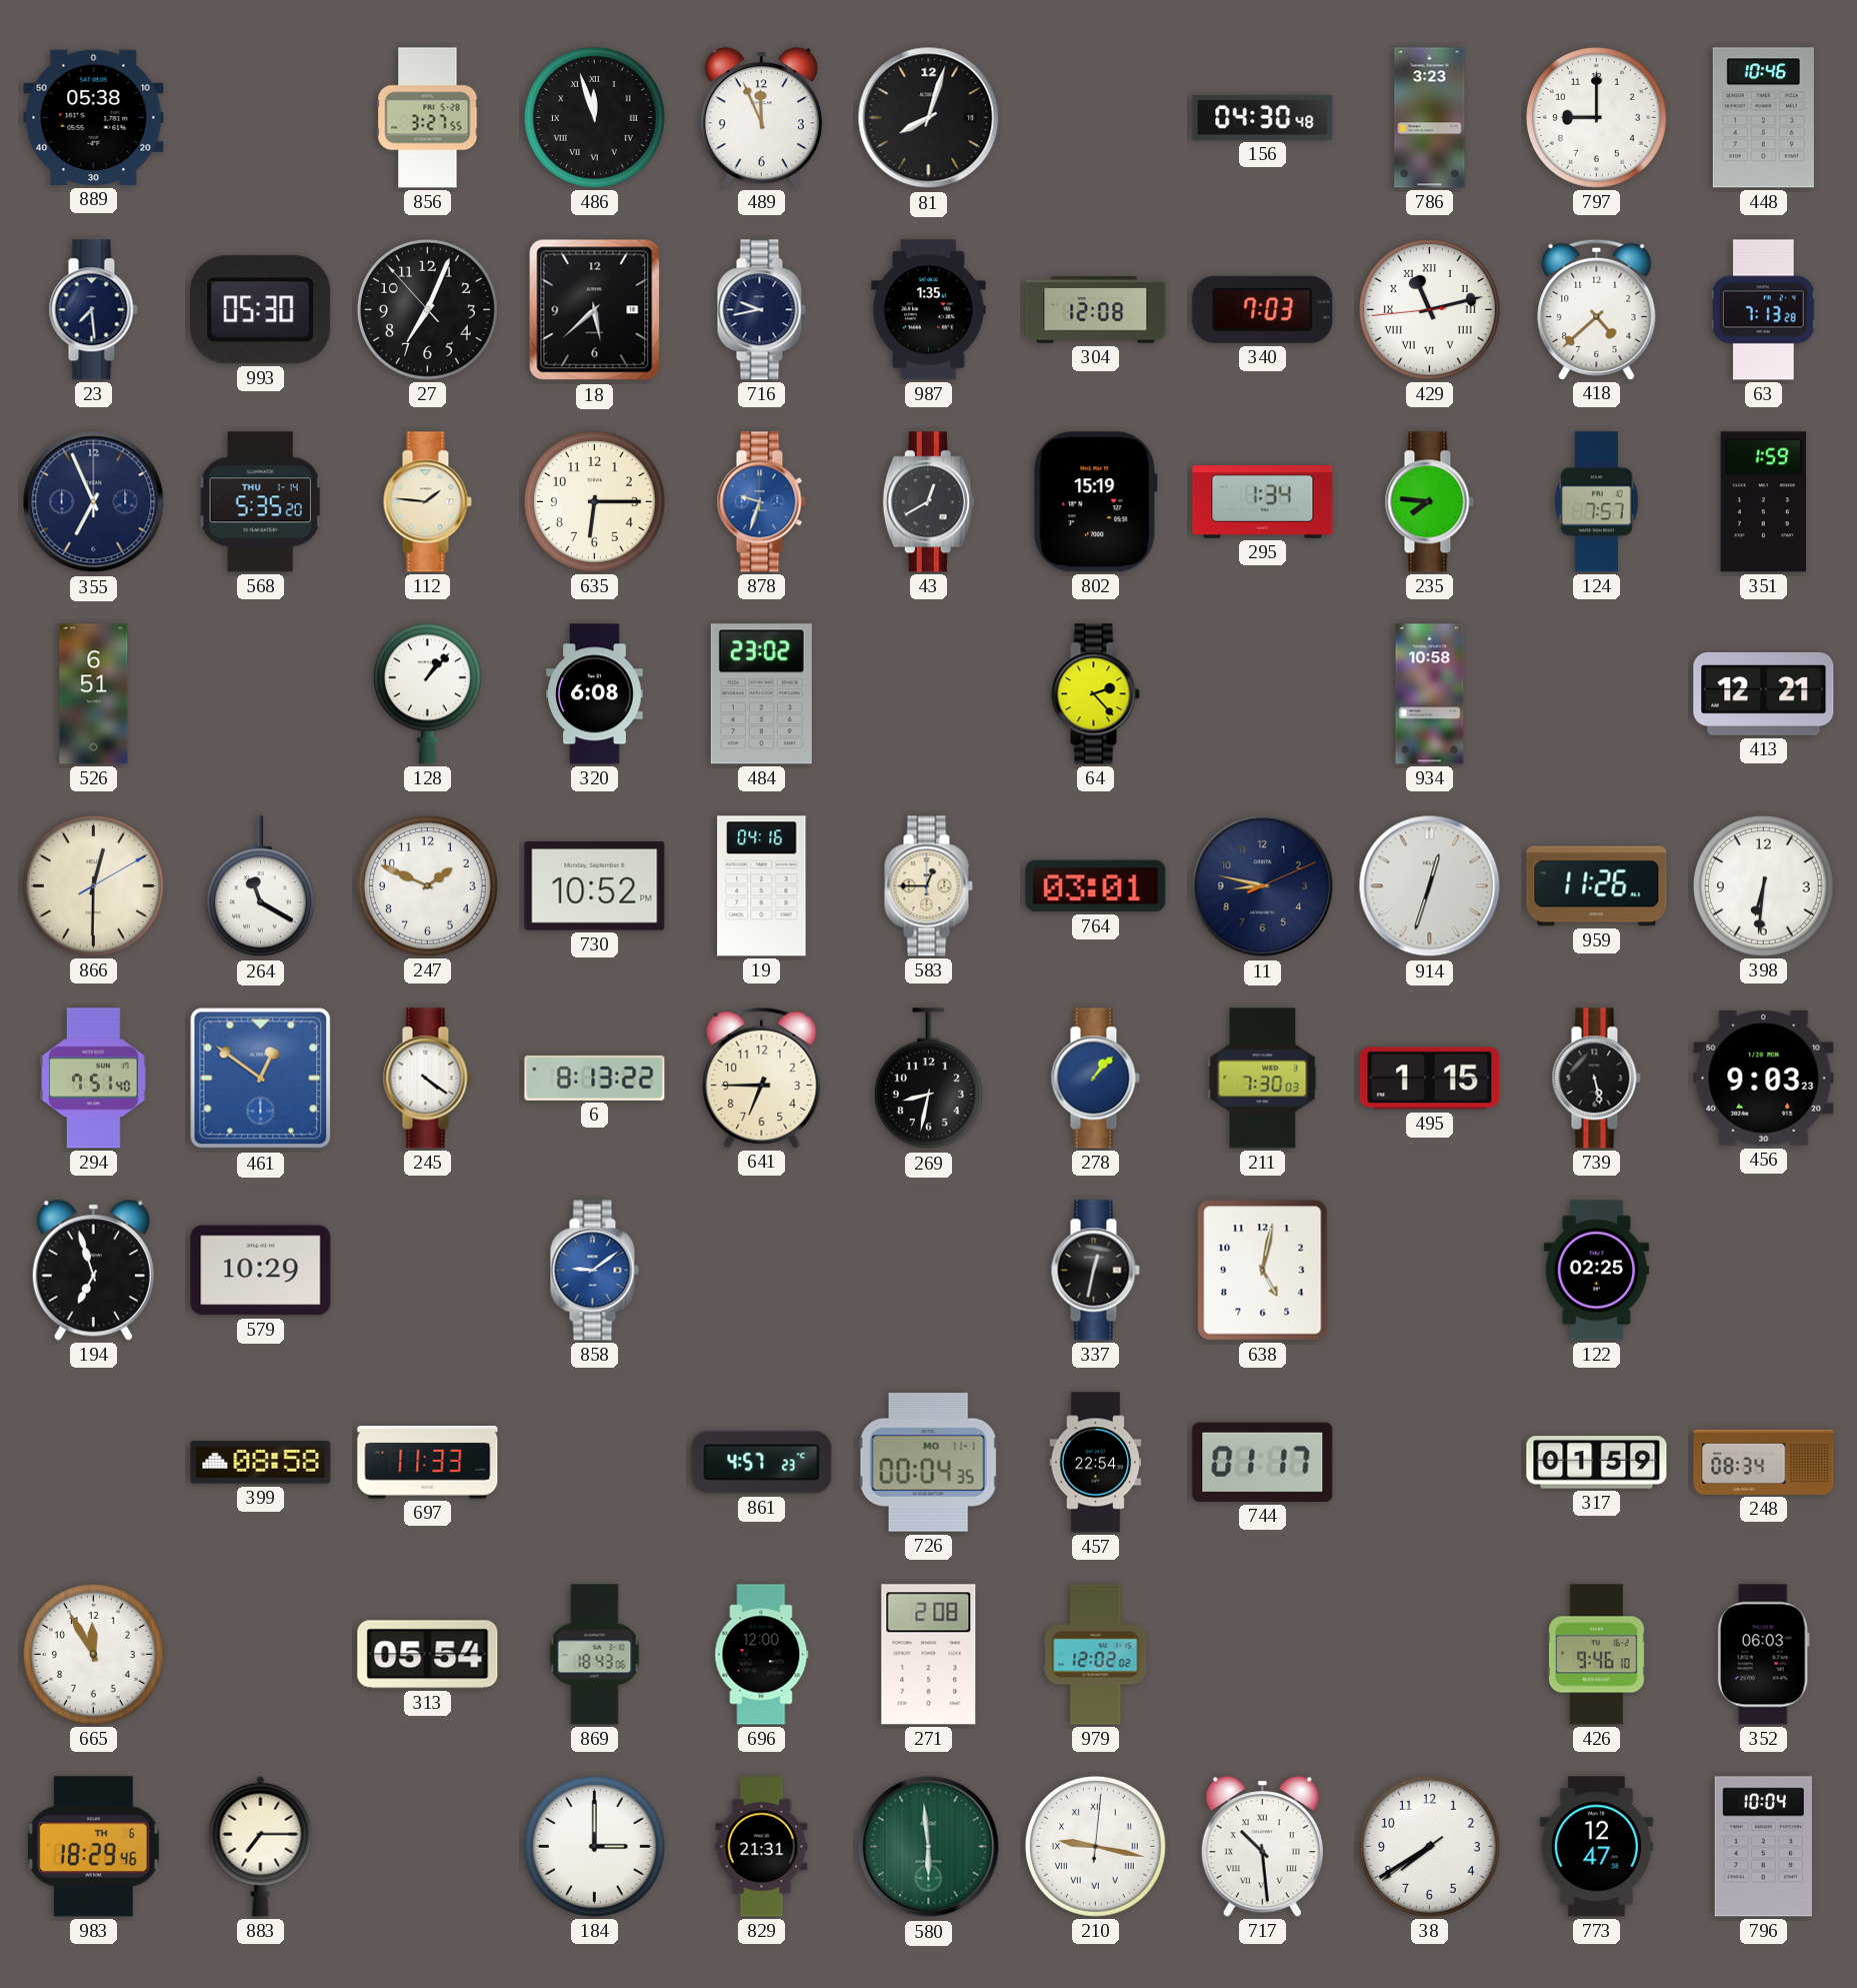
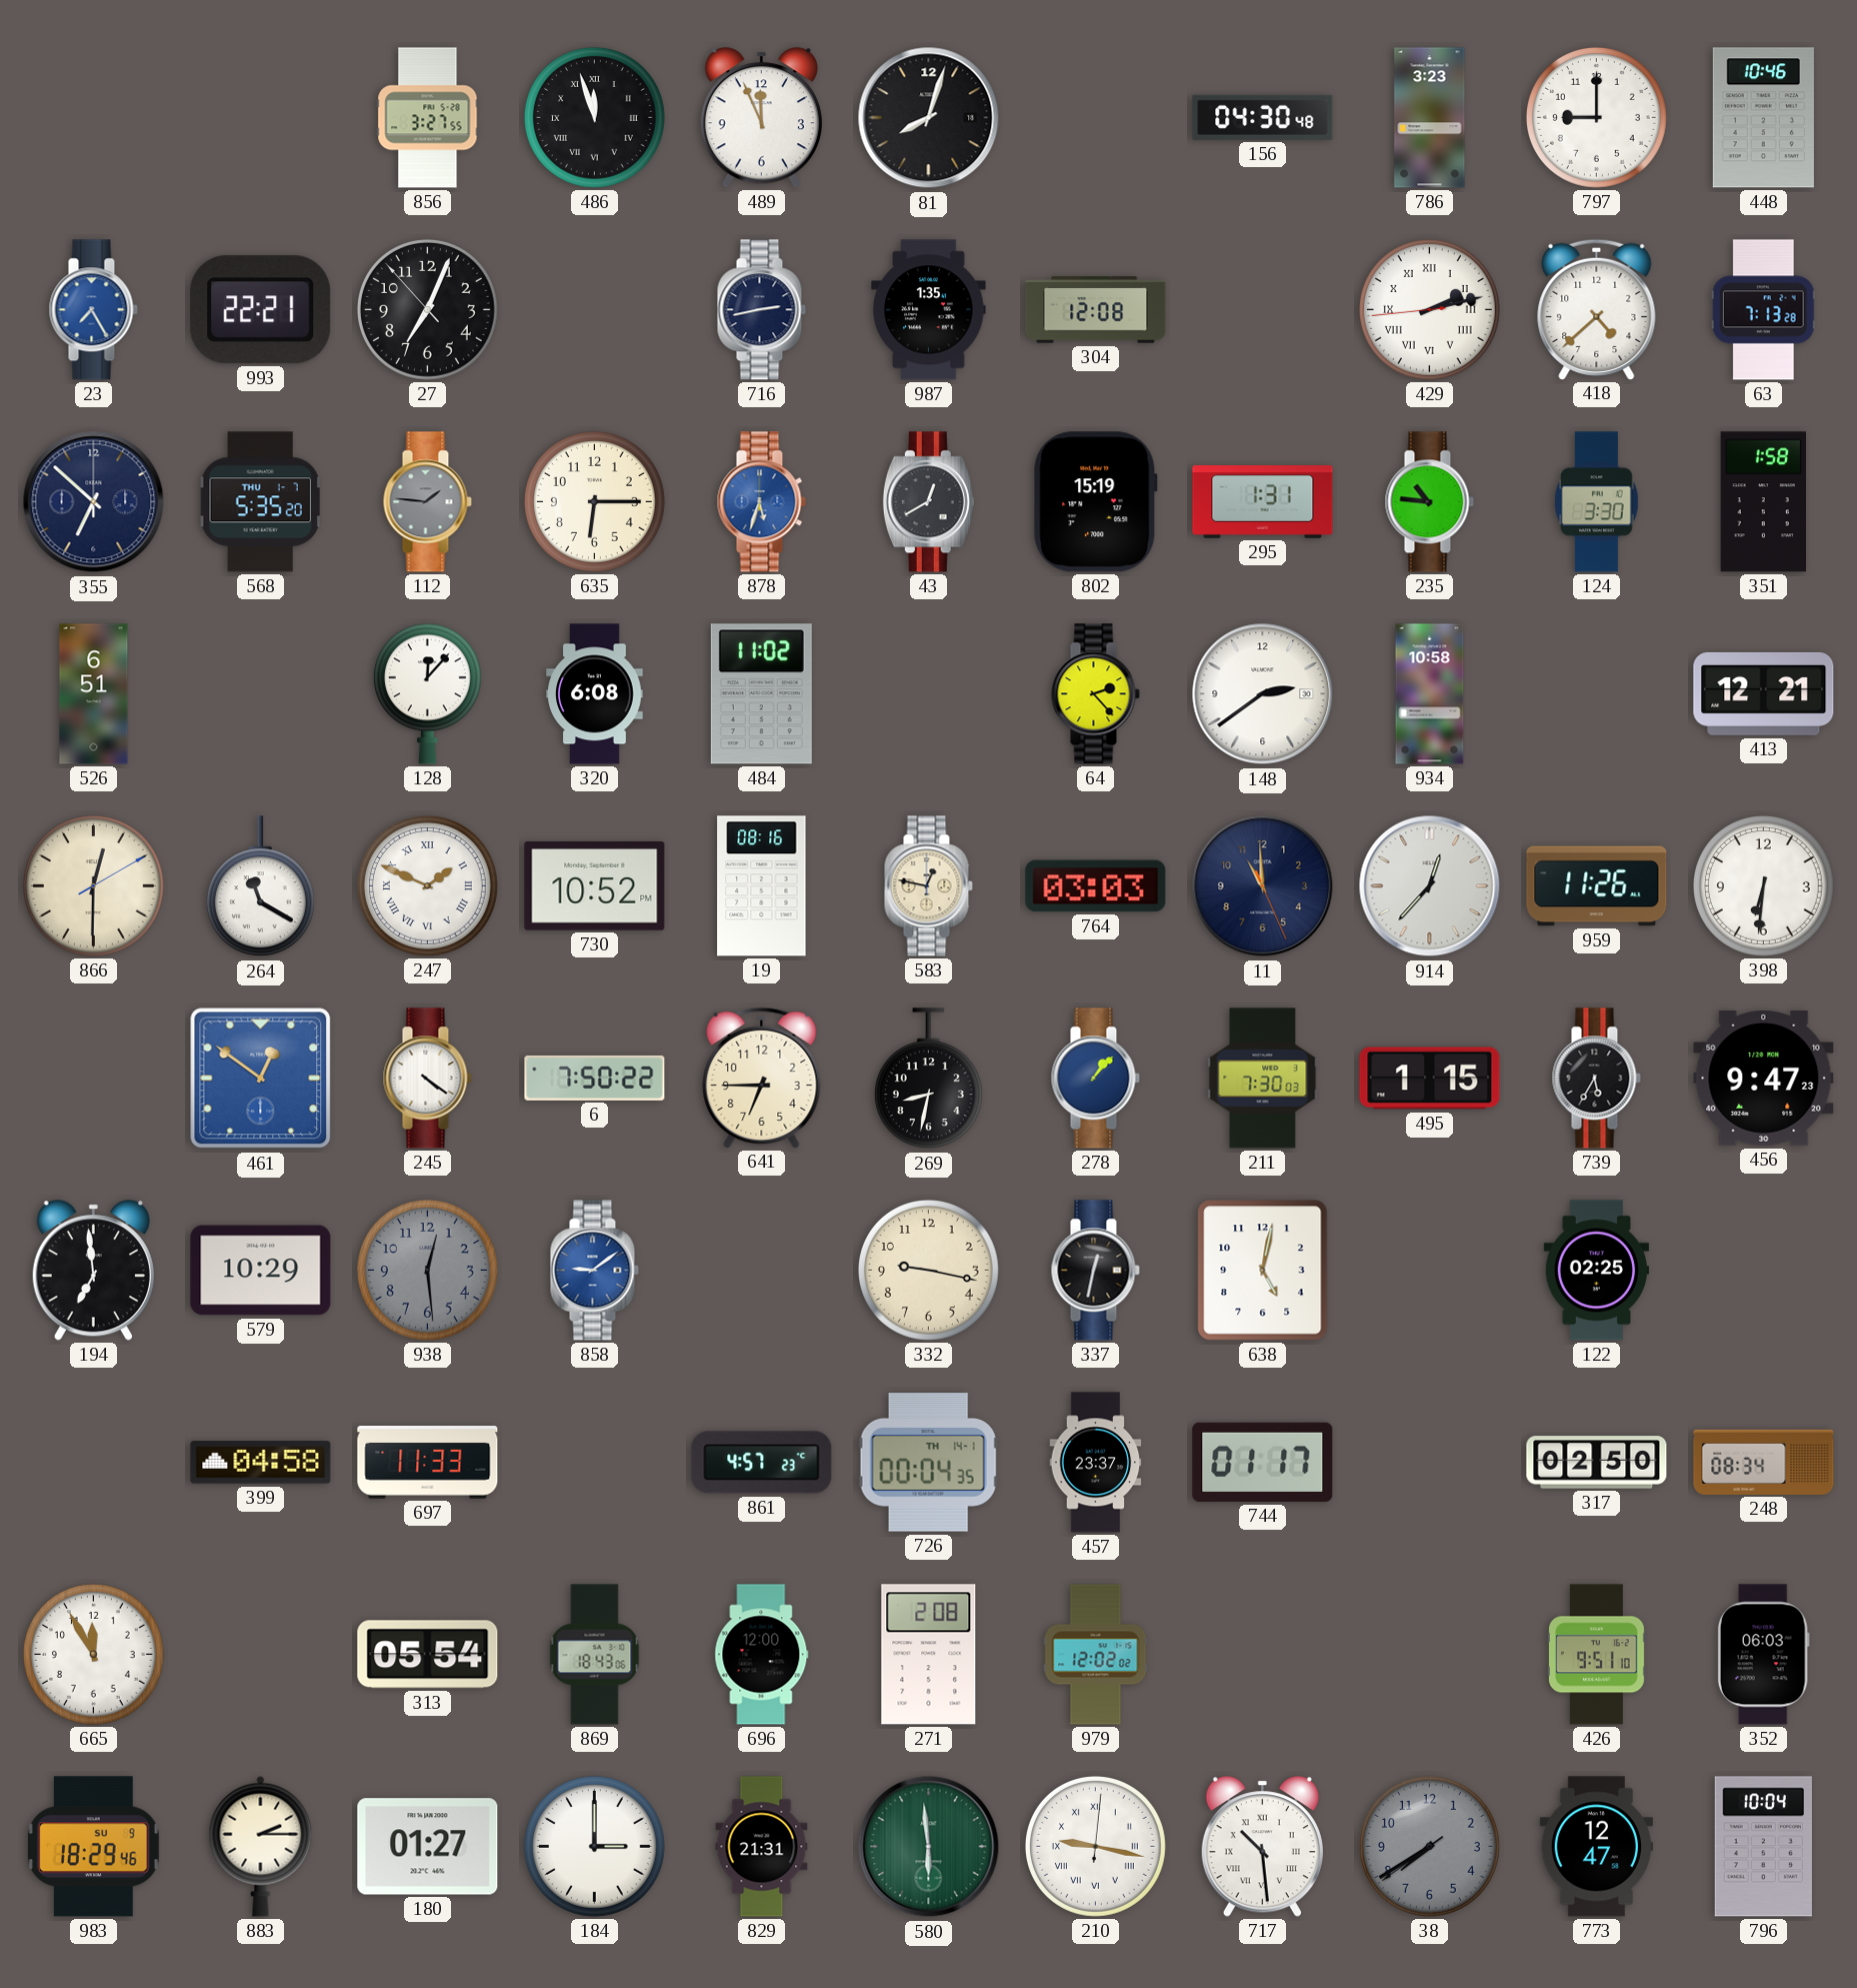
889: 05:38 -> none
23: 7:29 -> 7:25
23 dial: navy -> blue
993: 05:30 -> 22:21
18: 5:38 -> none
716: 9:43 -> 2:43
340: 7:03 -> none
429: 11:12 -> 2:12
355: 6:56 -> 6:52
568 date: THU 1-14 -> THU 1-7
112 dial: cream -> grey
878: 9:33 -> 5:33
295: 1:34 -> 1:31
235: 7:46 -> 10:46
124: 7:57 -> 3:30
351: 1:59 -> 1:58
128: 1:07 -> 12:07
484: 23:02 -> 11:02
148: none -> 2:39
247 numerals: Arabic -> Roman
19: 04:16 -> 08:16
583: 12:45 -> 12:47
764: 03:01 -> 03:03
11: 8:47 -> 10:59
914: 12:33 -> 12:37
294: 7:51 -> none
6: 8:13 -> 7:50
739: 5:28 -> 5:35
456: 9:03 -> 9:47
194: 6:57 -> 6:59
938: none -> 12:29
332: none -> 9:17
399: 08:58 -> 04:58
726 date: MO 11-1 -> TH 14-1
457: 22:54 -> 23:37
317: 01:59 -> 02:50
426: 9:46 -> 9:51
983 date: TH 6 -> SU 9
883: 7:15 -> 2:15
180: none -> 01:27
38 dial: white -> grey
